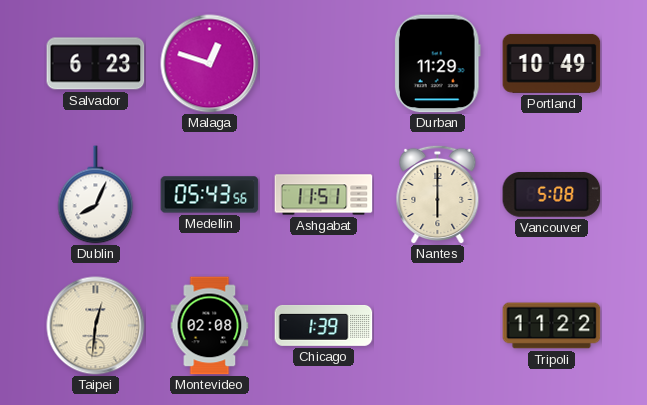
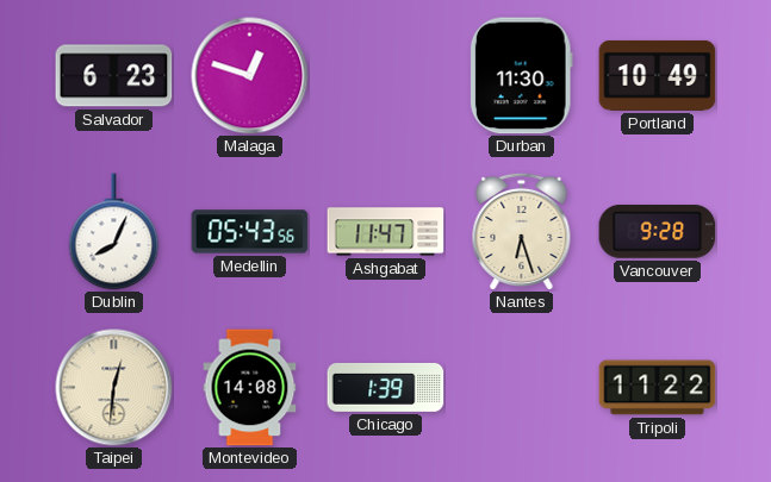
Durban: 11:29 -> 11:30
Ashgabat: 11:51 -> 11:47
Nantes: 6:00 -> 6:27
Vancouver: 5:08 -> 9:28
Montevideo: 02:08 -> 14:08
